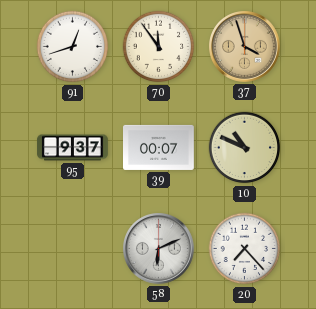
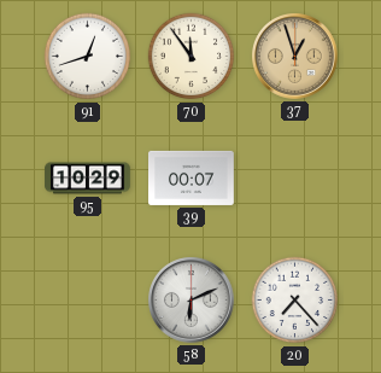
37: 3:57 -> 12:57
95: 9:37 -> 10:29
10: 10:49 -> none
